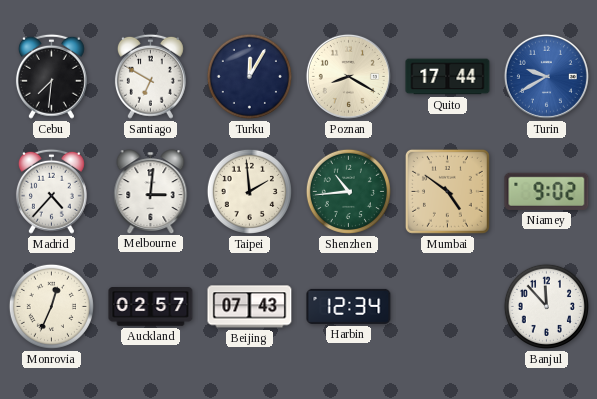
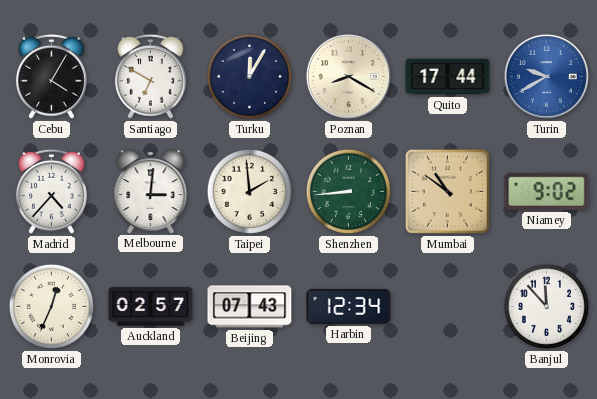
Cebu: 7:31 -> 4:05
Shenzhen: 10:44 -> 8:44
Mumbai: 4:51 -> 10:51
